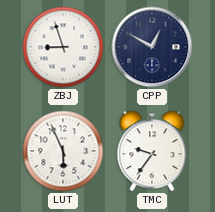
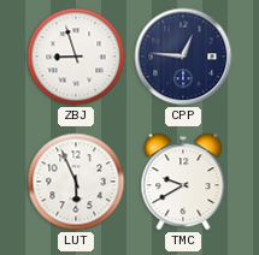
CPP: 12:50 -> 12:46
TMC: 9:36 -> 9:40
